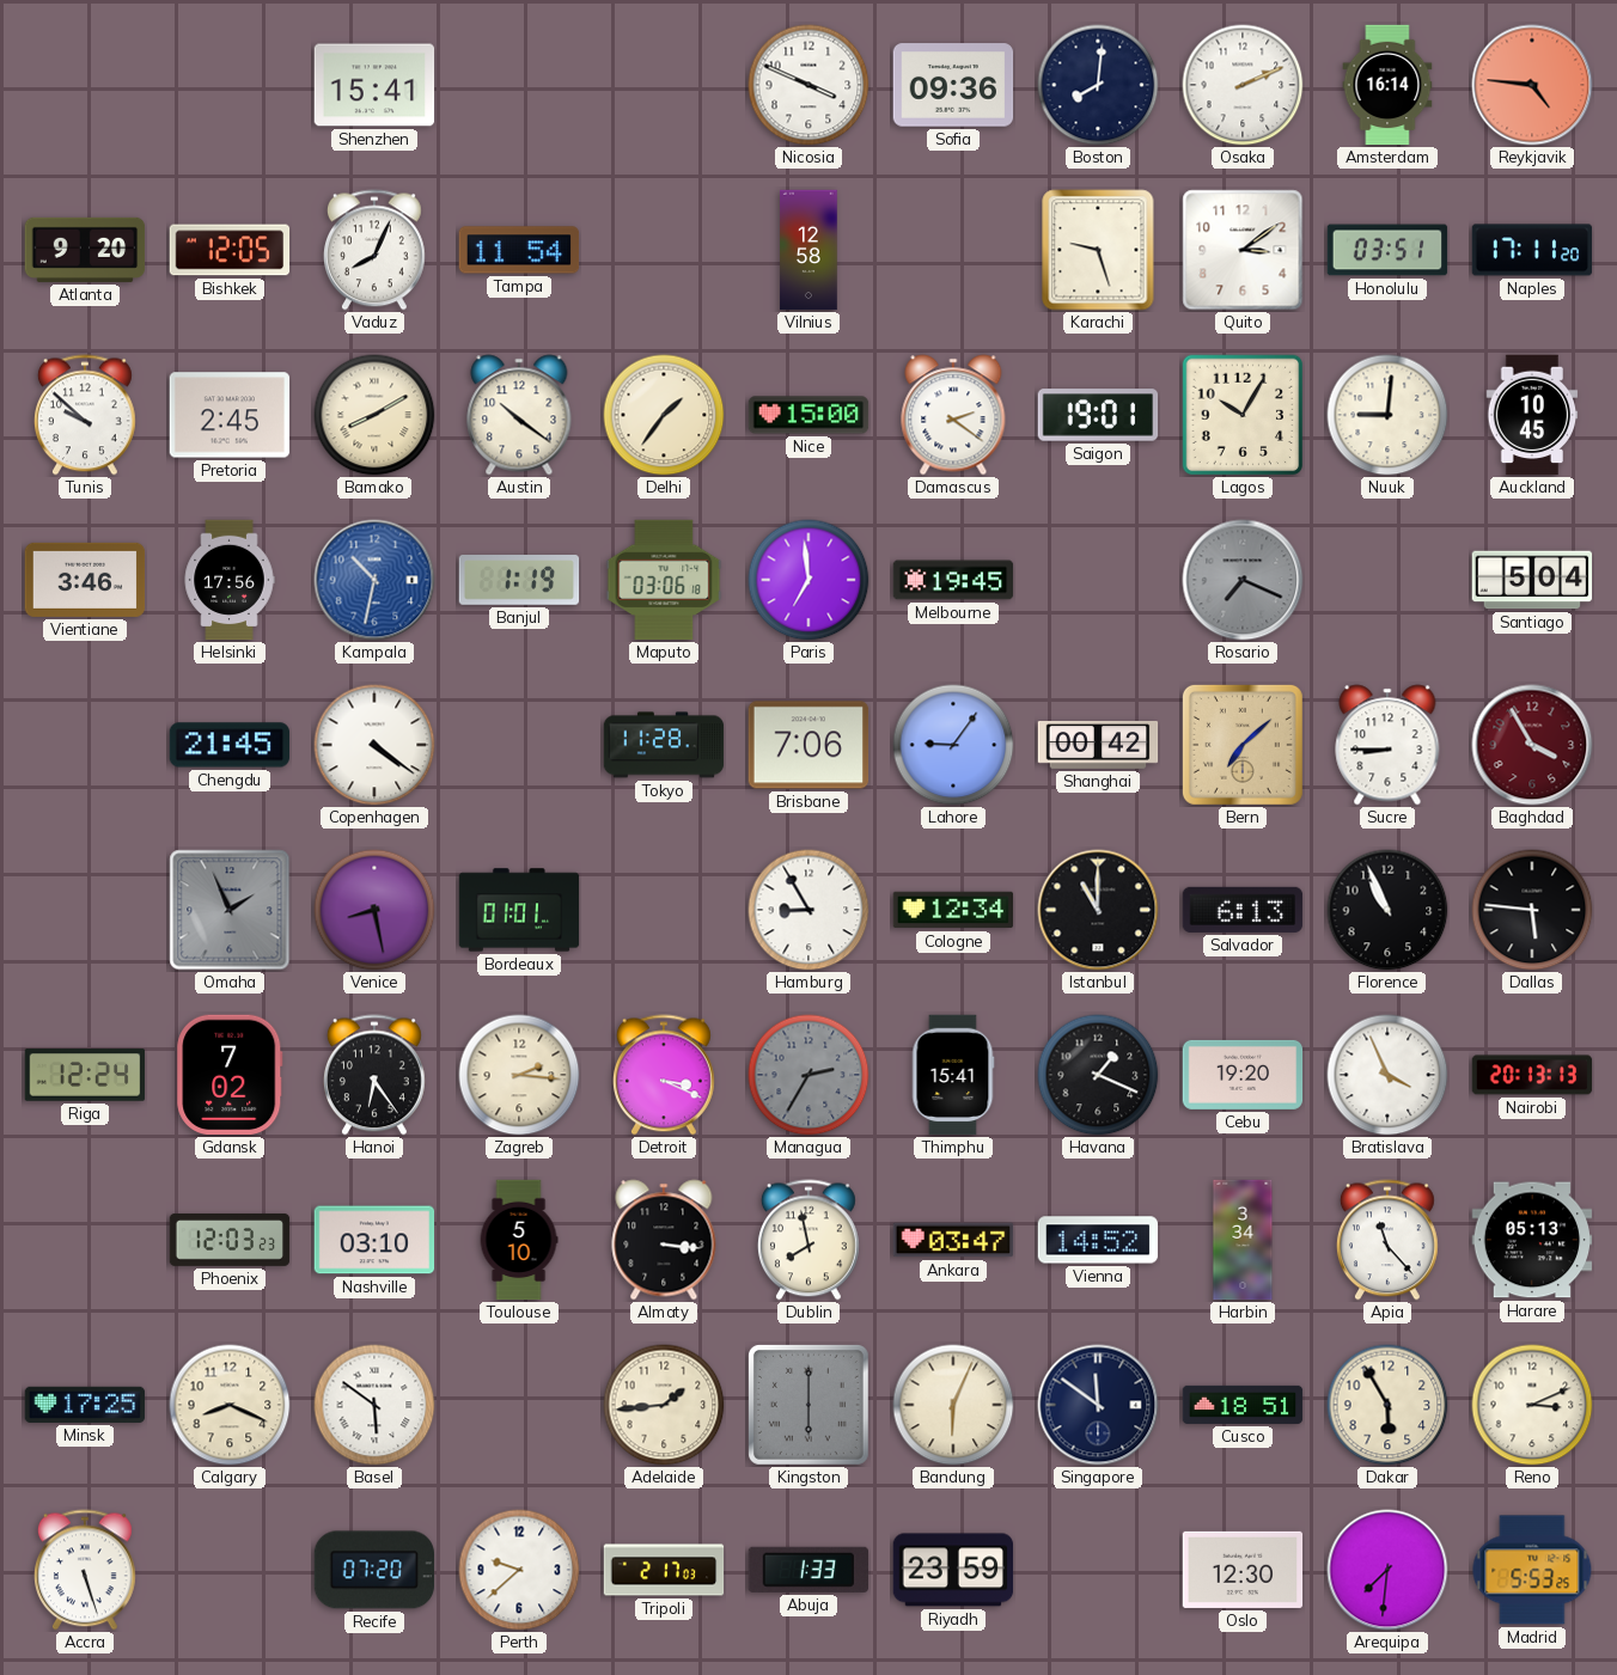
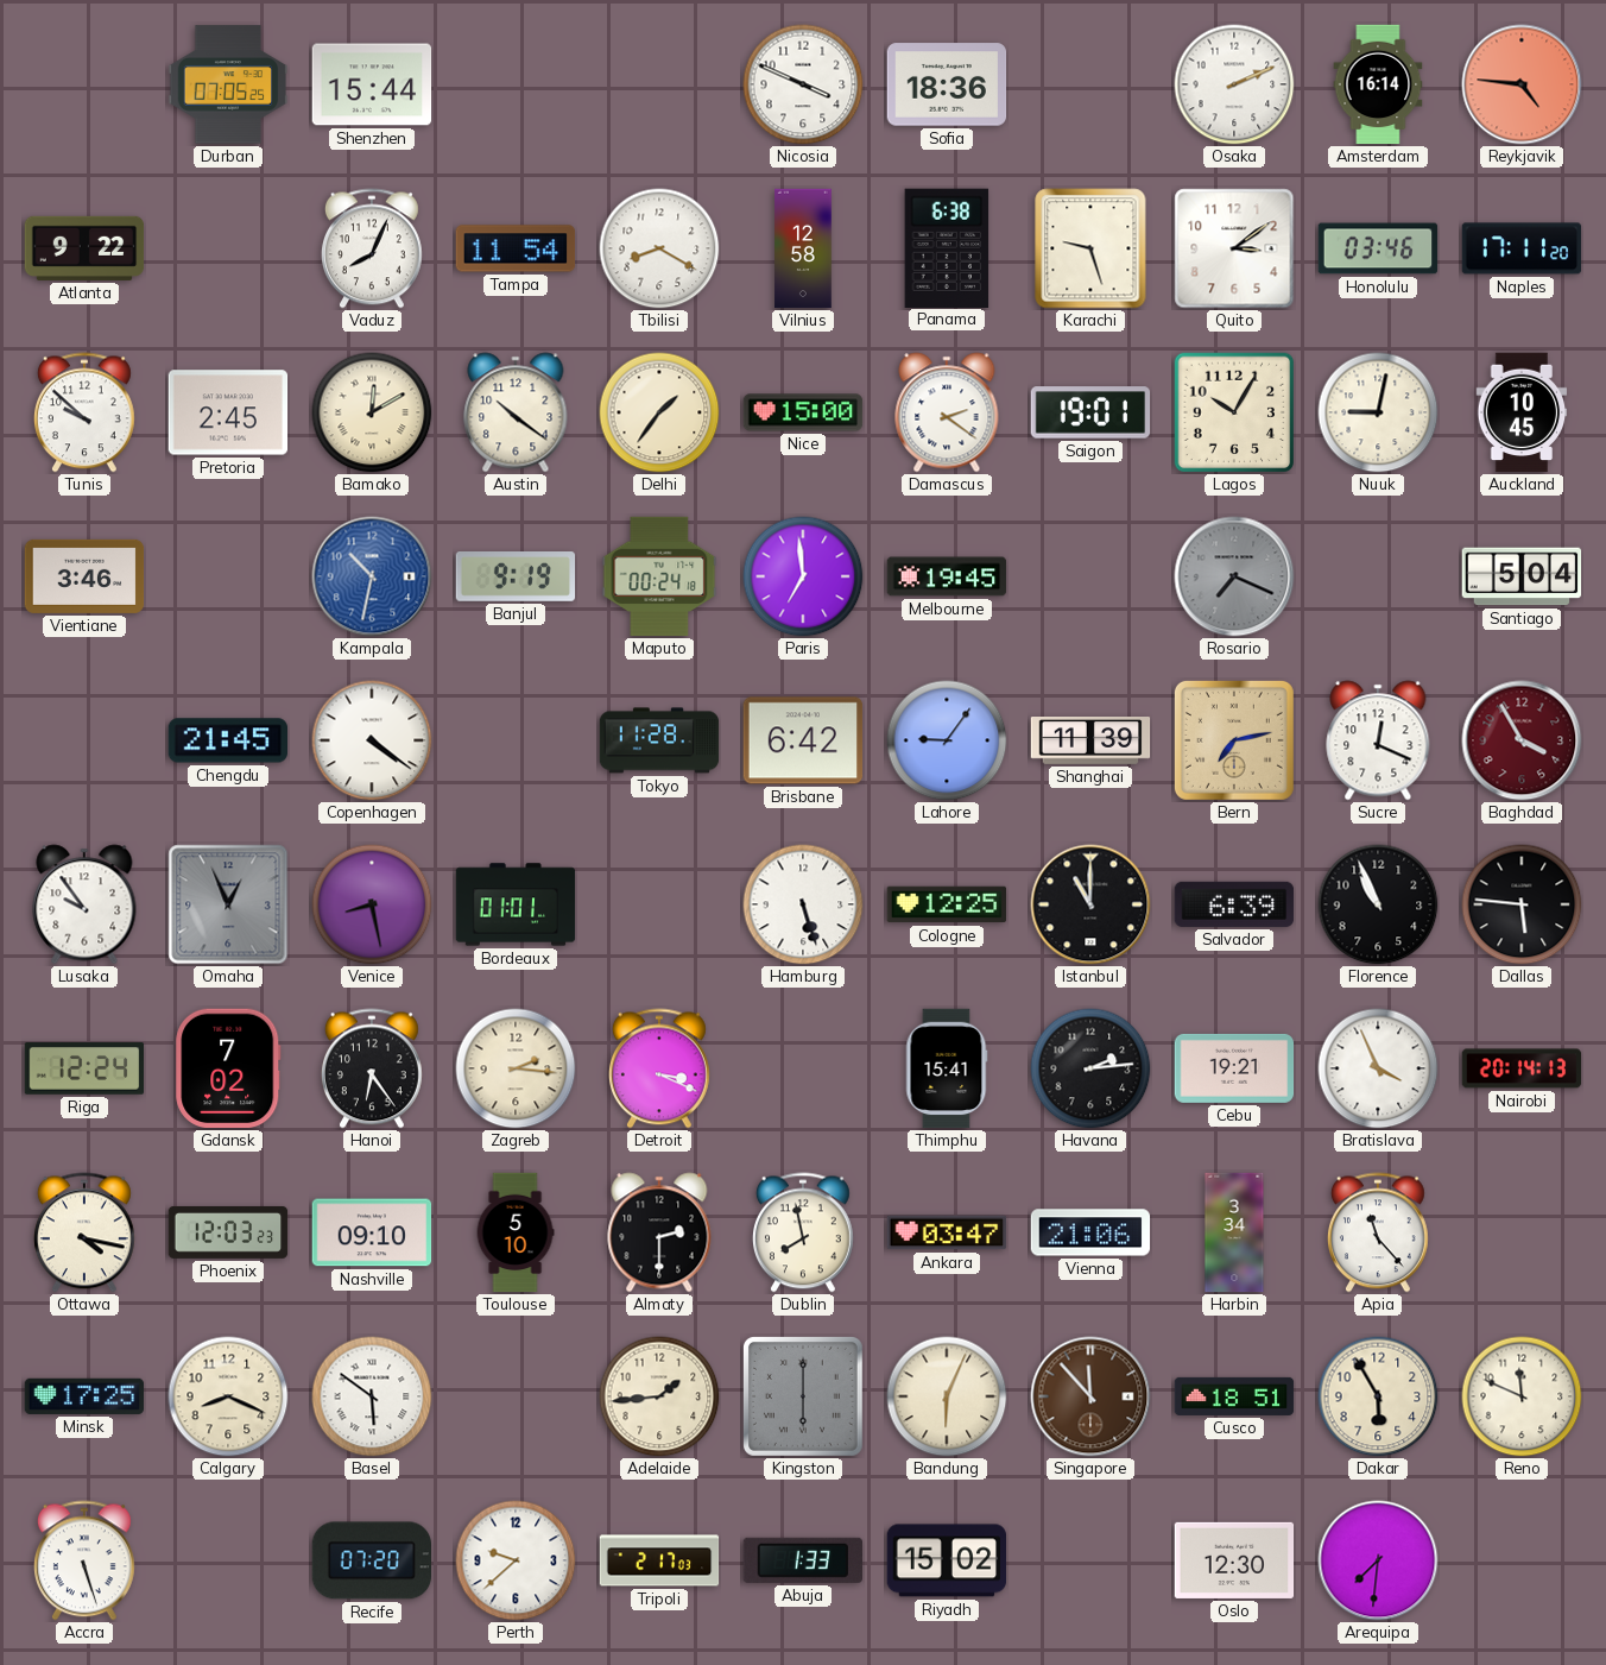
Durban: none -> 07:05
Shenzhen: 15:41 -> 15:44
Sofia: 09:36 -> 18:36
Boston: 8:01 -> none
Atlanta: 9:20 -> 9:22
Bishkek: 12:05 -> none
Tbilisi: none -> 8:20
Panama: none -> 6:38
Honolulu: 03:51 -> 03:46
Bamako: 8:10 -> 12:10
Nuuk: 9:01 -> 9:02
Helsinki: 17:56 -> none
Banjul: 1:19 -> 9:19
Maputo: 03:06 -> 00:24
Brisbane: 7:06 -> 6:42
Shanghai: 00:42 -> 11:39
Bern: 7:08 -> 7:13
Sucre: 8:45 -> 12:19
Lusaka: none -> 9:54
Omaha: 1:56 -> 12:56
Hamburg: 8:55 -> 5:27
Cologne: 12:34 -> 12:25
Salvador: 6:13 -> 6:39
Managua: 2:35 -> none
Havana: 1:19 -> 2:14
Cebu: 19:20 -> 19:21
Nairobi: 20:13 -> 20:14
Ottawa: none -> 4:17
Nashville: 03:10 -> 09:10
Almaty: 3:16 -> 2:30
Vienna: 14:52 -> 21:06
Harare: 05:13 -> none
Singapore: 11:51 -> 11:53
Singapore dial: navy -> brown
Reno: 3:11 -> 11:49
Riyadh: 23:59 -> 15:02
Madrid: 5:53 -> none
